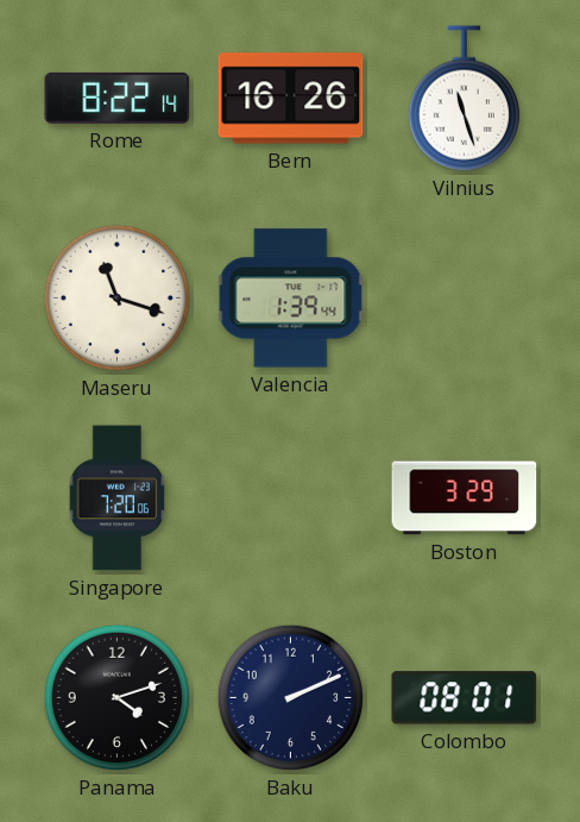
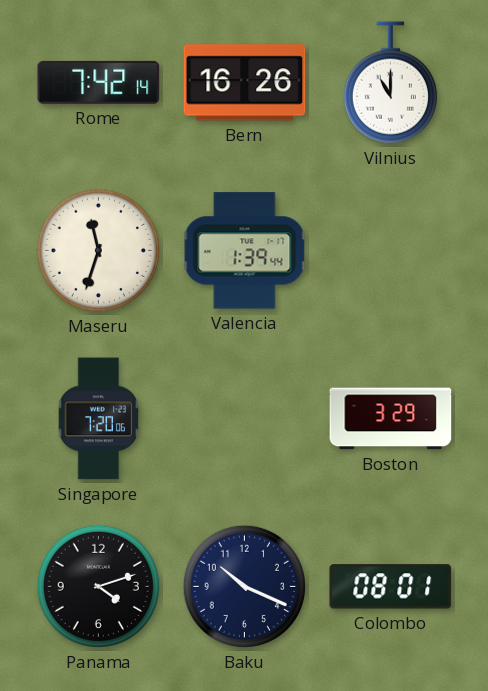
Rome: 8:22 -> 7:42
Vilnius: 11:27 -> 11:00
Maseru: 11:18 -> 11:33
Baku: 2:11 -> 10:19
